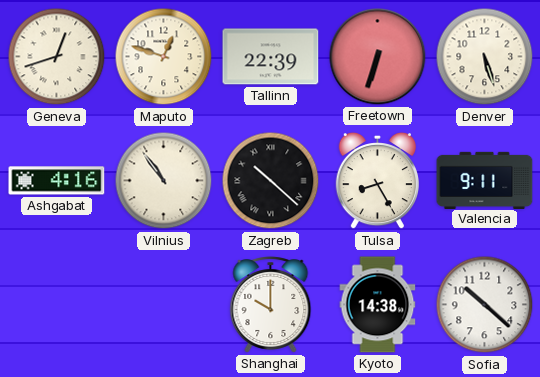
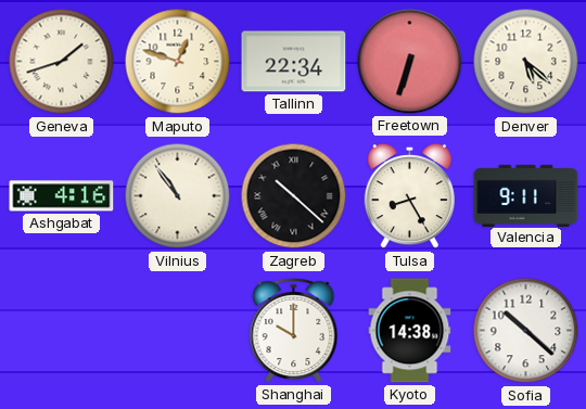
Geneva: 12:42 -> 1:42
Tallinn: 22:39 -> 22:34
Denver: 5:27 -> 5:22
